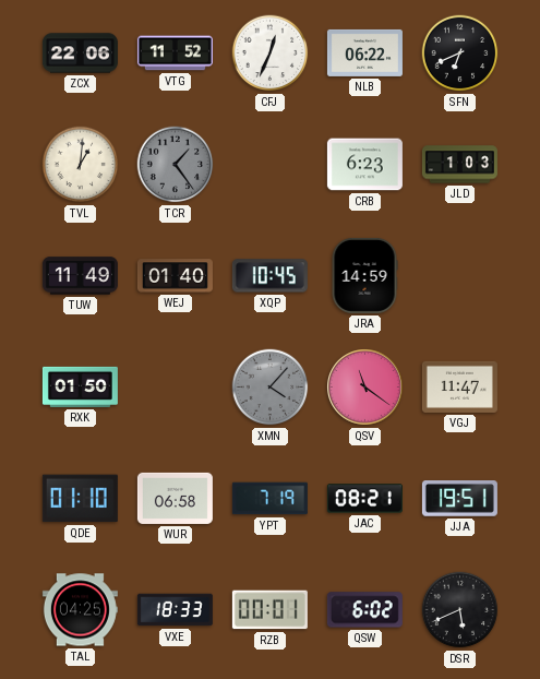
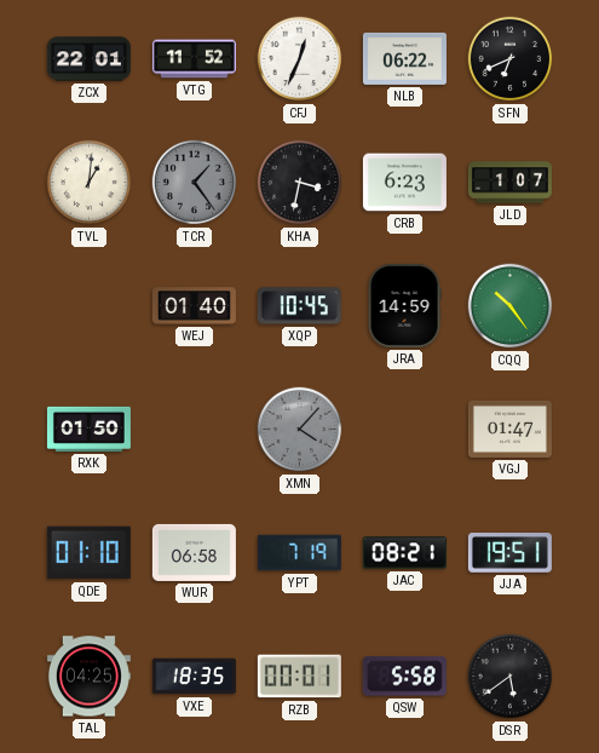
ZCX: 22:06 -> 22:01
KHA: none -> 3:32
JLD: 1:03 -> 1:07
TUW: 11:49 -> none
CQQ: none -> 10:24
QSV: 11:21 -> none
VGJ: 11:47 -> 01:47
VXE: 18:33 -> 18:35
QSW: 6:02 -> 5:58
DSR: 5:41 -> 5:39
